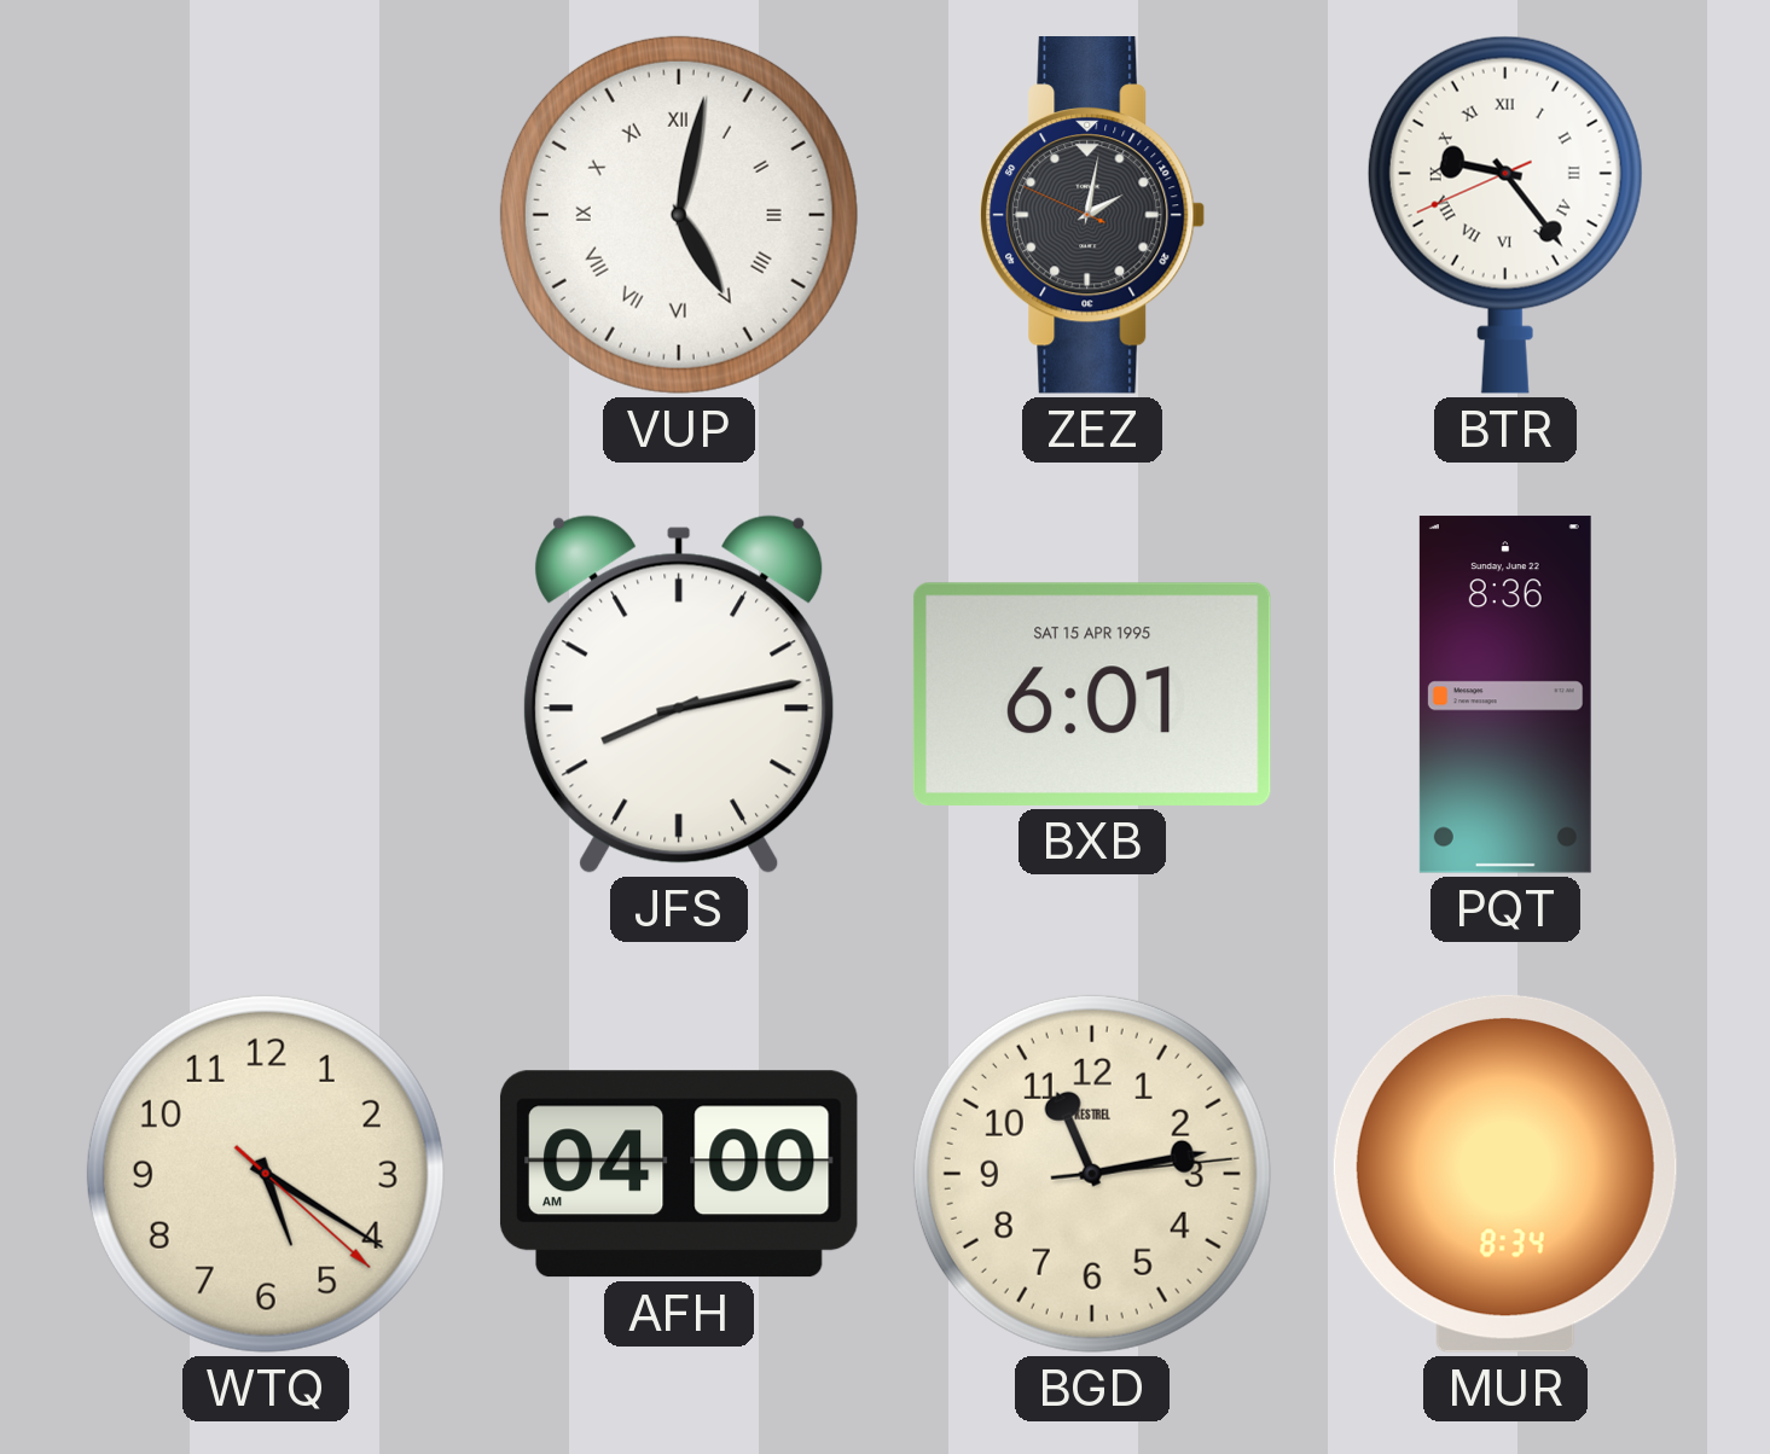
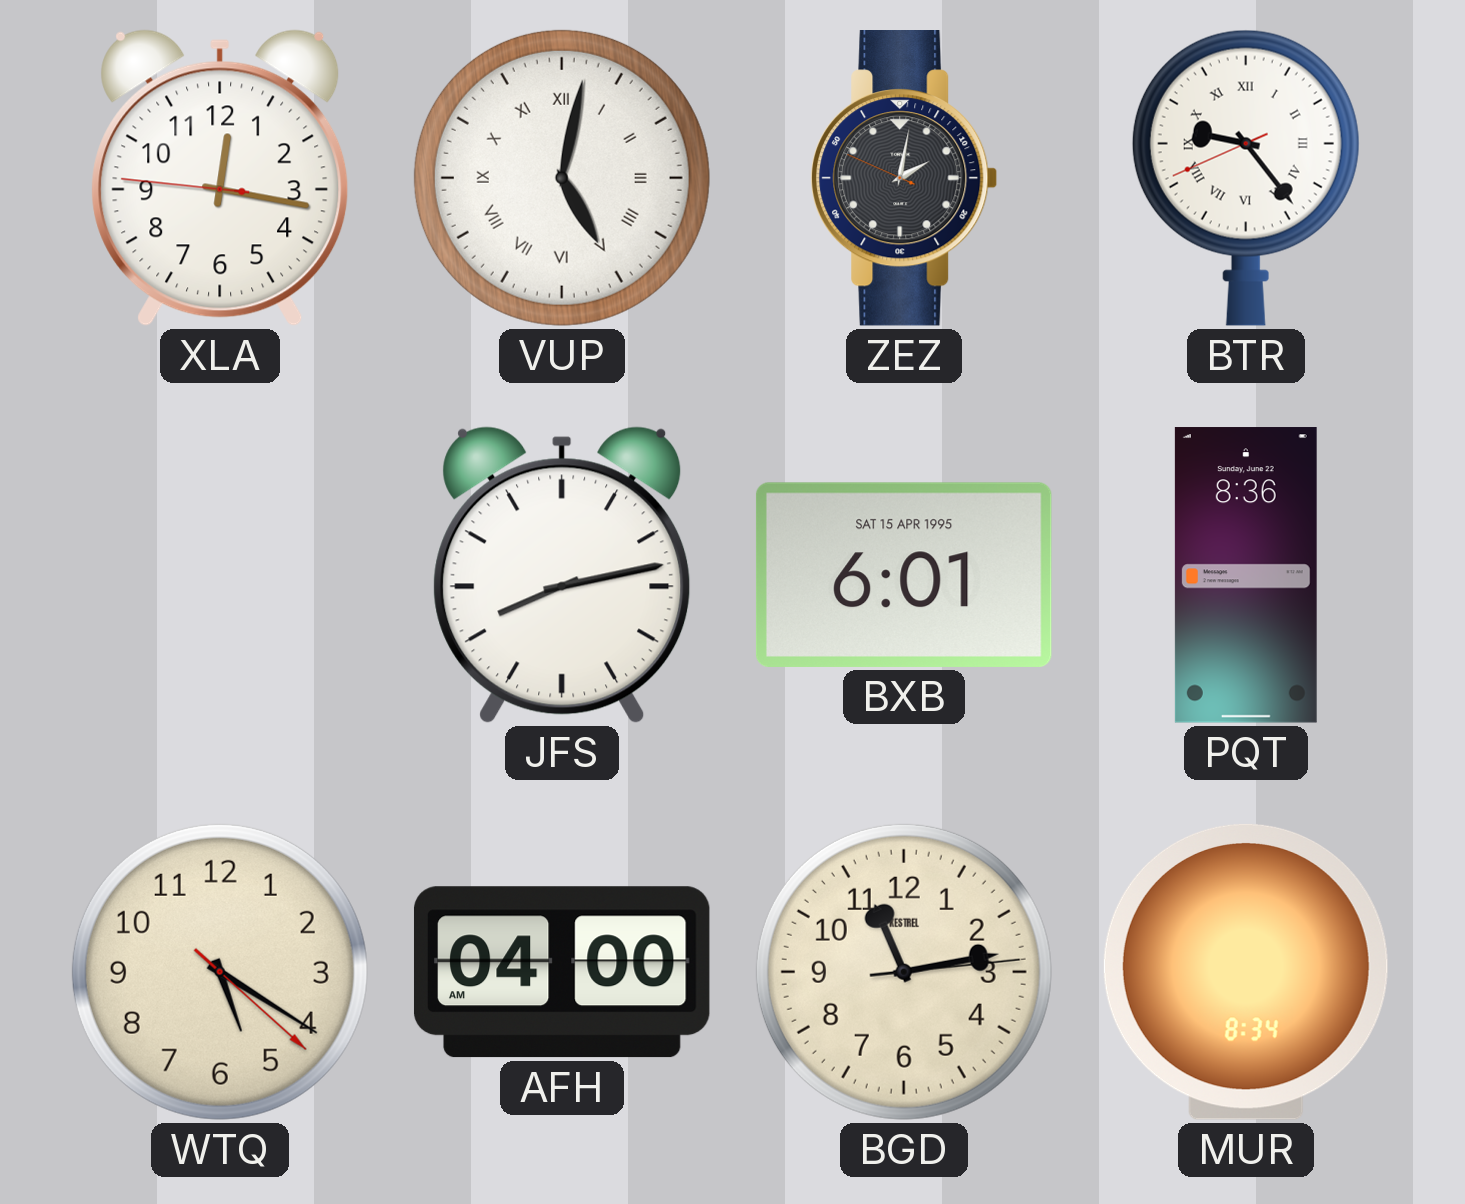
XLA: none -> 12:16
